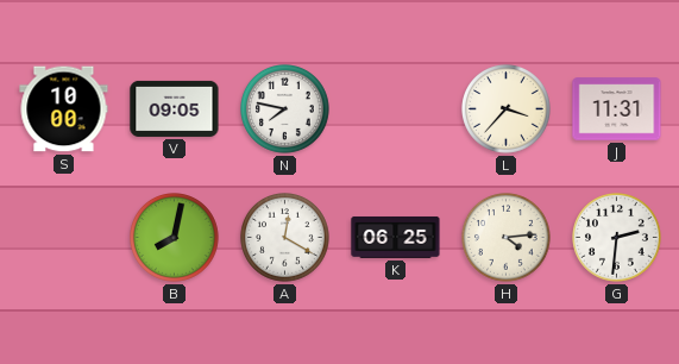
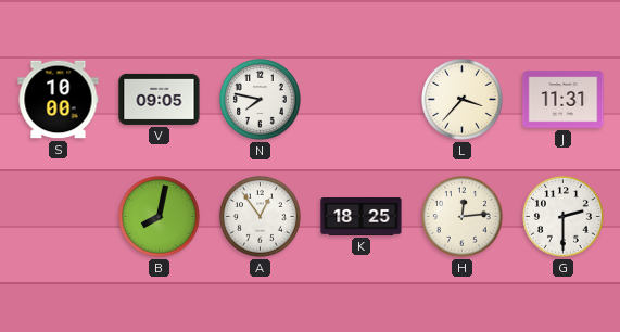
A: 12:20 -> 12:54
K: 06:25 -> 18:25
H: 4:14 -> 12:14
G: 2:31 -> 2:30
